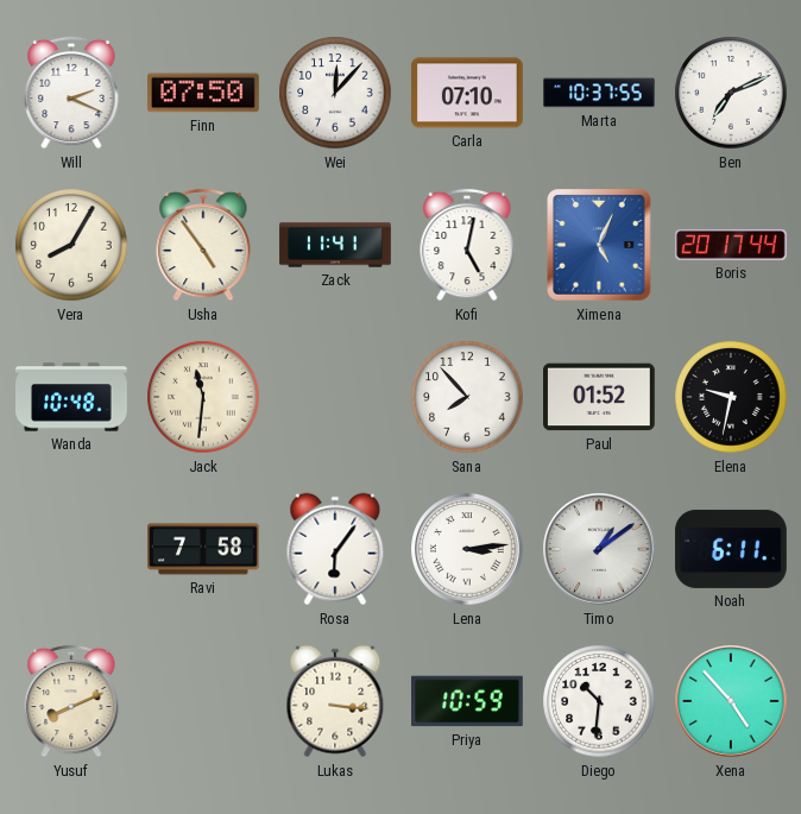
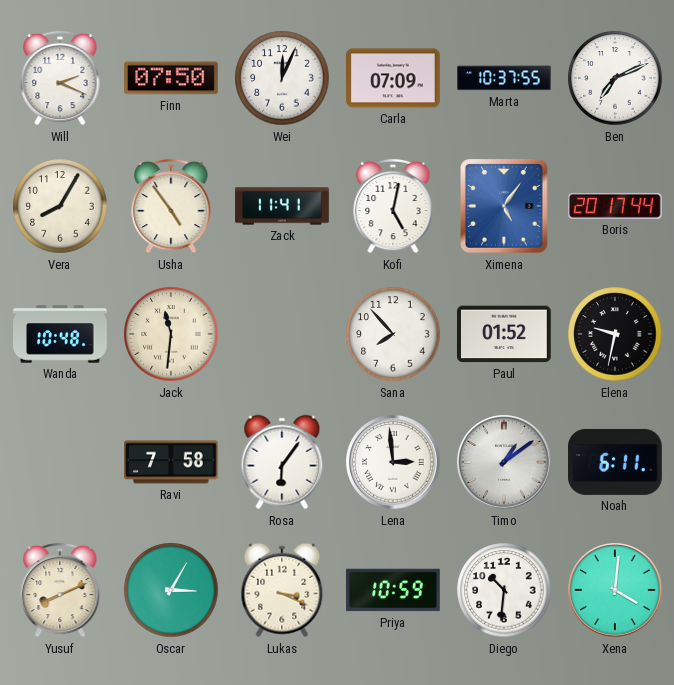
Wei: 12:07 -> 12:04
Carla: 07:10 -> 07:09
Ximena: 5:04 -> 5:06
Lena: 3:14 -> 2:59
Oscar: none -> 3:05
Lukas: 3:16 -> 3:19
Xena: 4:53 -> 4:01
